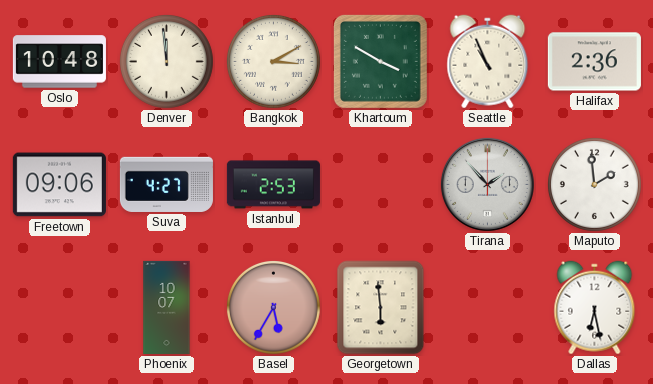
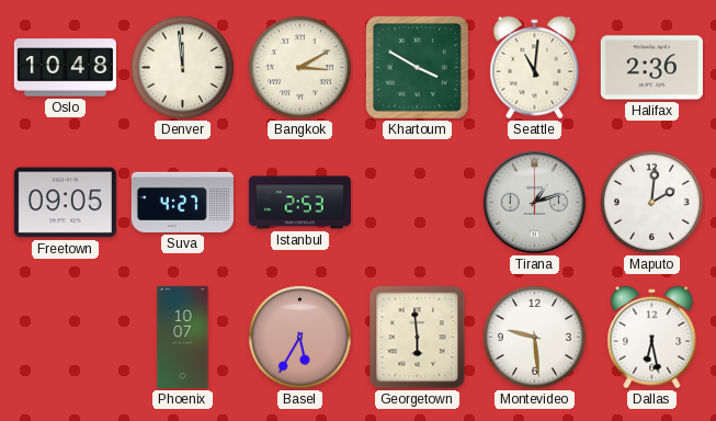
Seattle: 10:56 -> 11:01
Freetown: 09:06 -> 09:05
Tirana: 1:53 -> 1:12
Maputo: 1:59 -> 2:01
Montevideo: none -> 9:29
